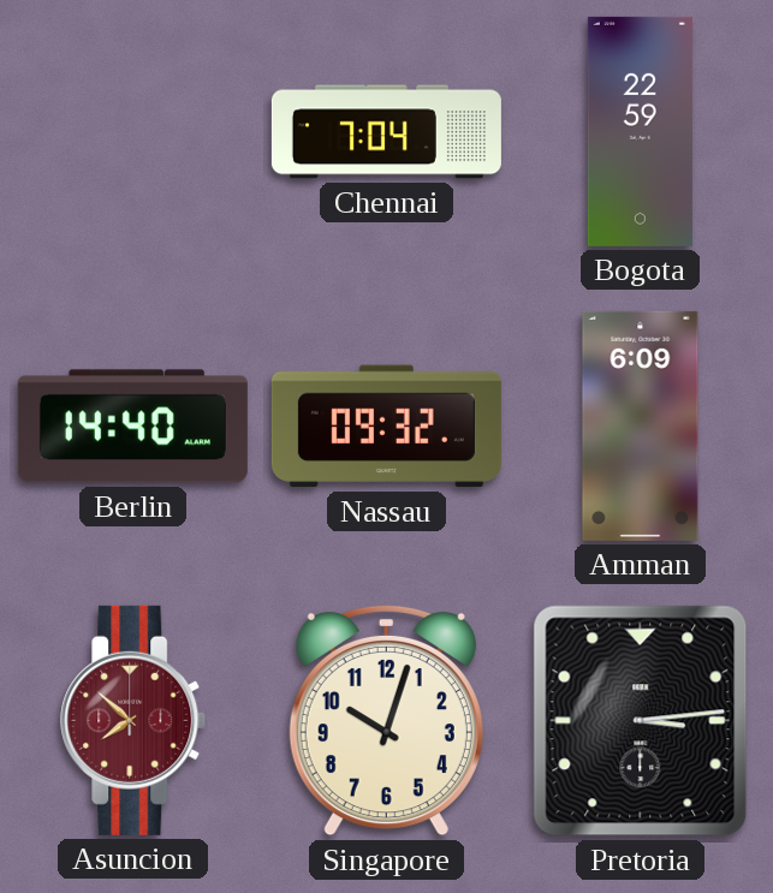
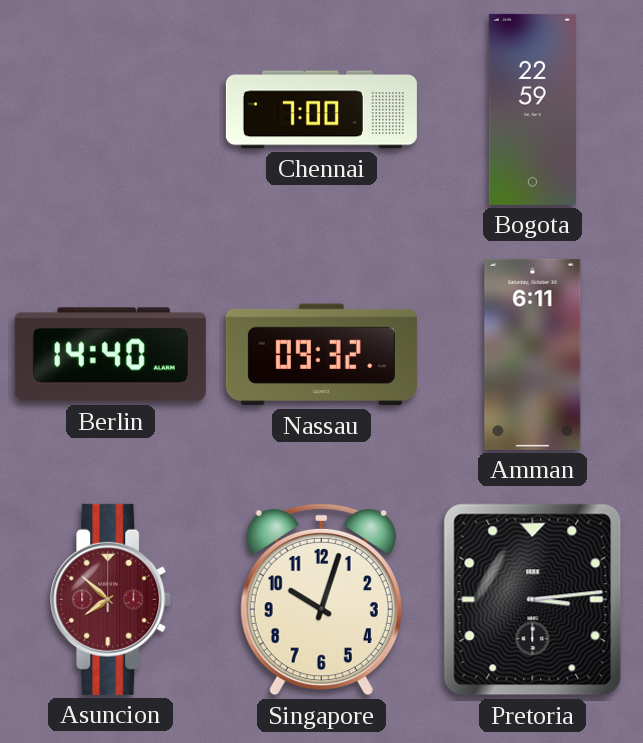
Chennai: 7:04 -> 7:00
Amman: 6:09 -> 6:11
